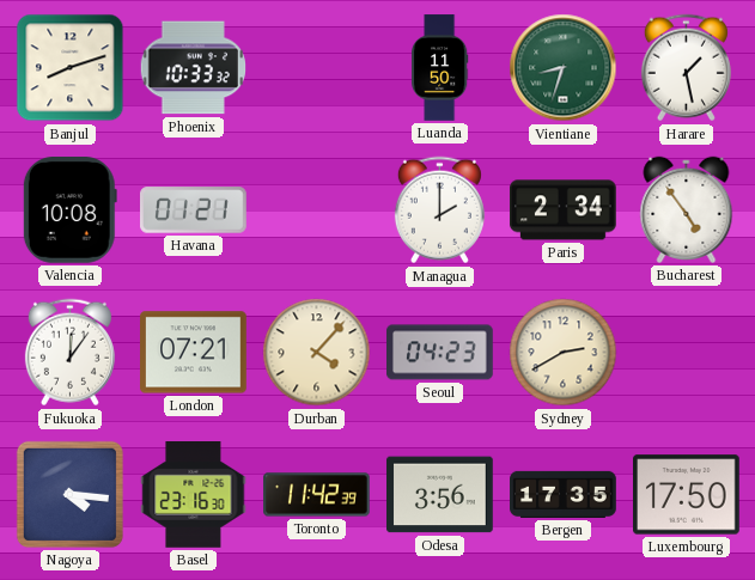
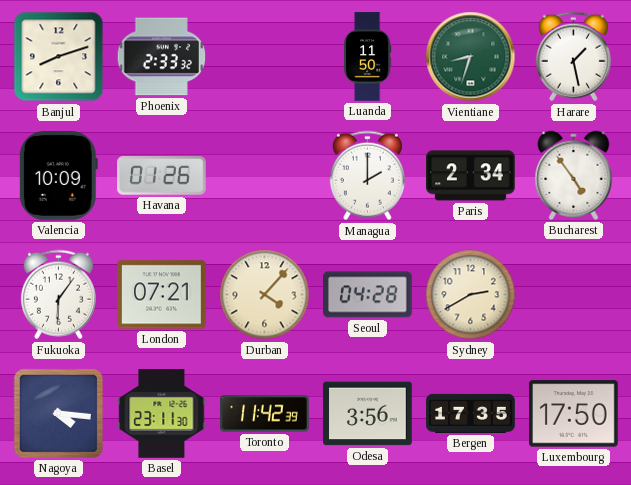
Phoenix: 10:33 -> 2:33
Valencia: 10:08 -> 10:09
Havana: 01:21 -> 01:26
Fukuoka: 12:06 -> 6:06
Seoul: 04:23 -> 04:28
Basel: 23:16 -> 23:11
